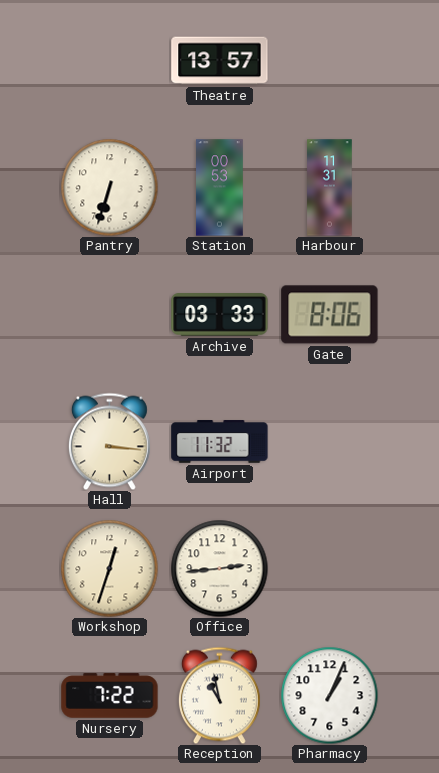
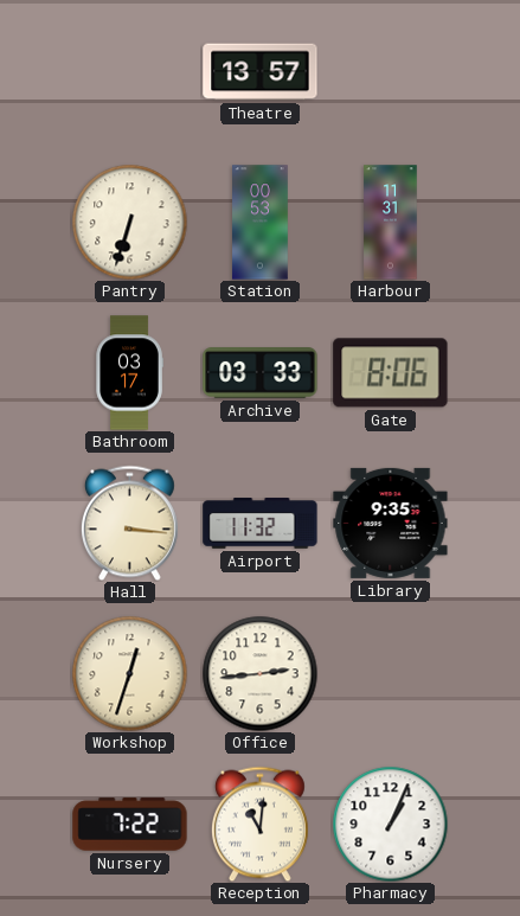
Bathroom: none -> 03:17
Library: none -> 9:35
Reception: 10:58 -> 11:01
